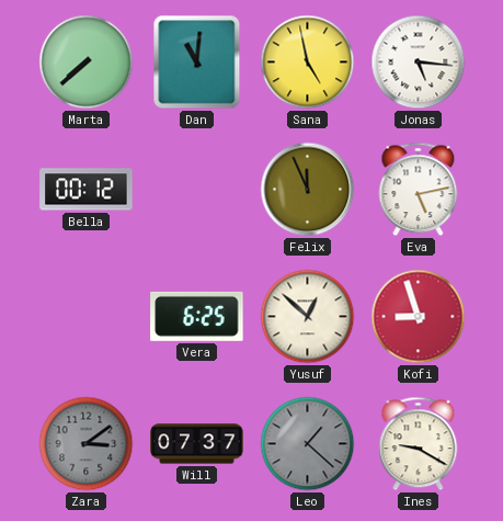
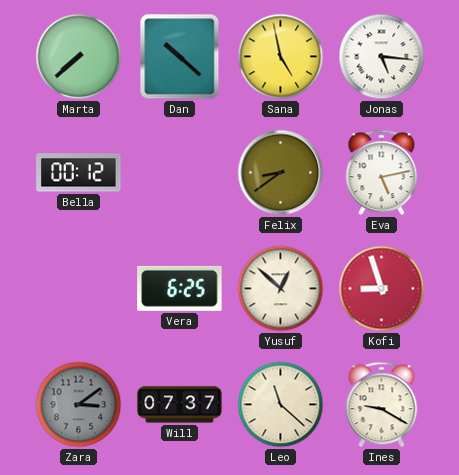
Dan: 11:01 -> 10:22
Felix: 11:56 -> 8:39
Leo: 1:22 -> 11:22
Leo dial: grey -> cream
